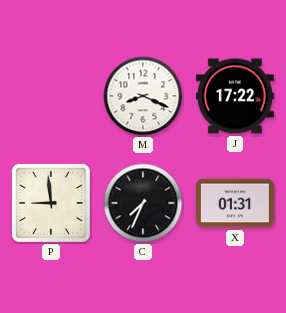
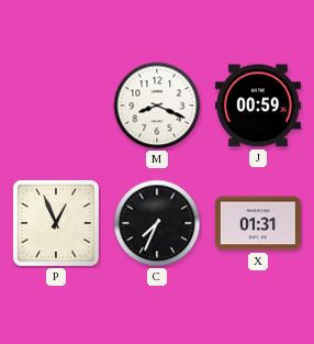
J: 17:22 -> 00:59
P: 8:59 -> 12:56
